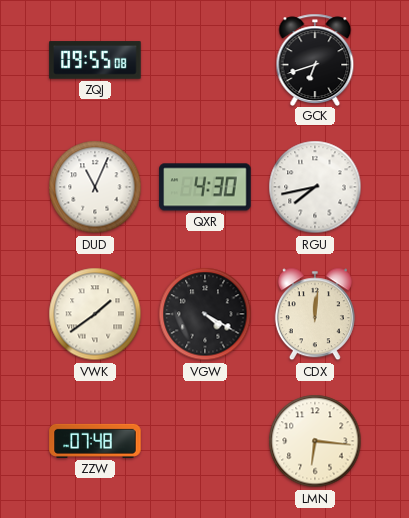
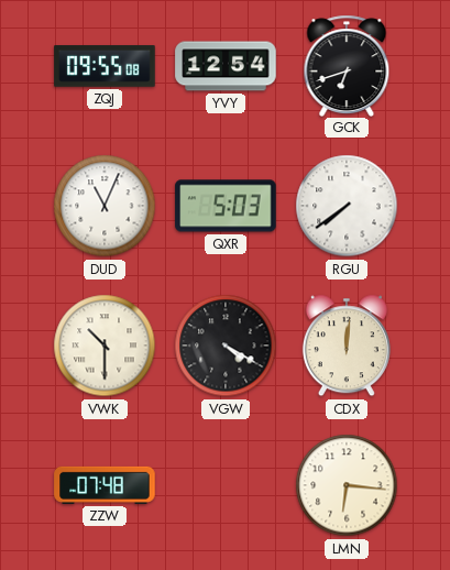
YVY: none -> 12:54
QXR: 4:30 -> 5:03
RGU: 7:43 -> 7:39
VWK: 1:39 -> 10:30
